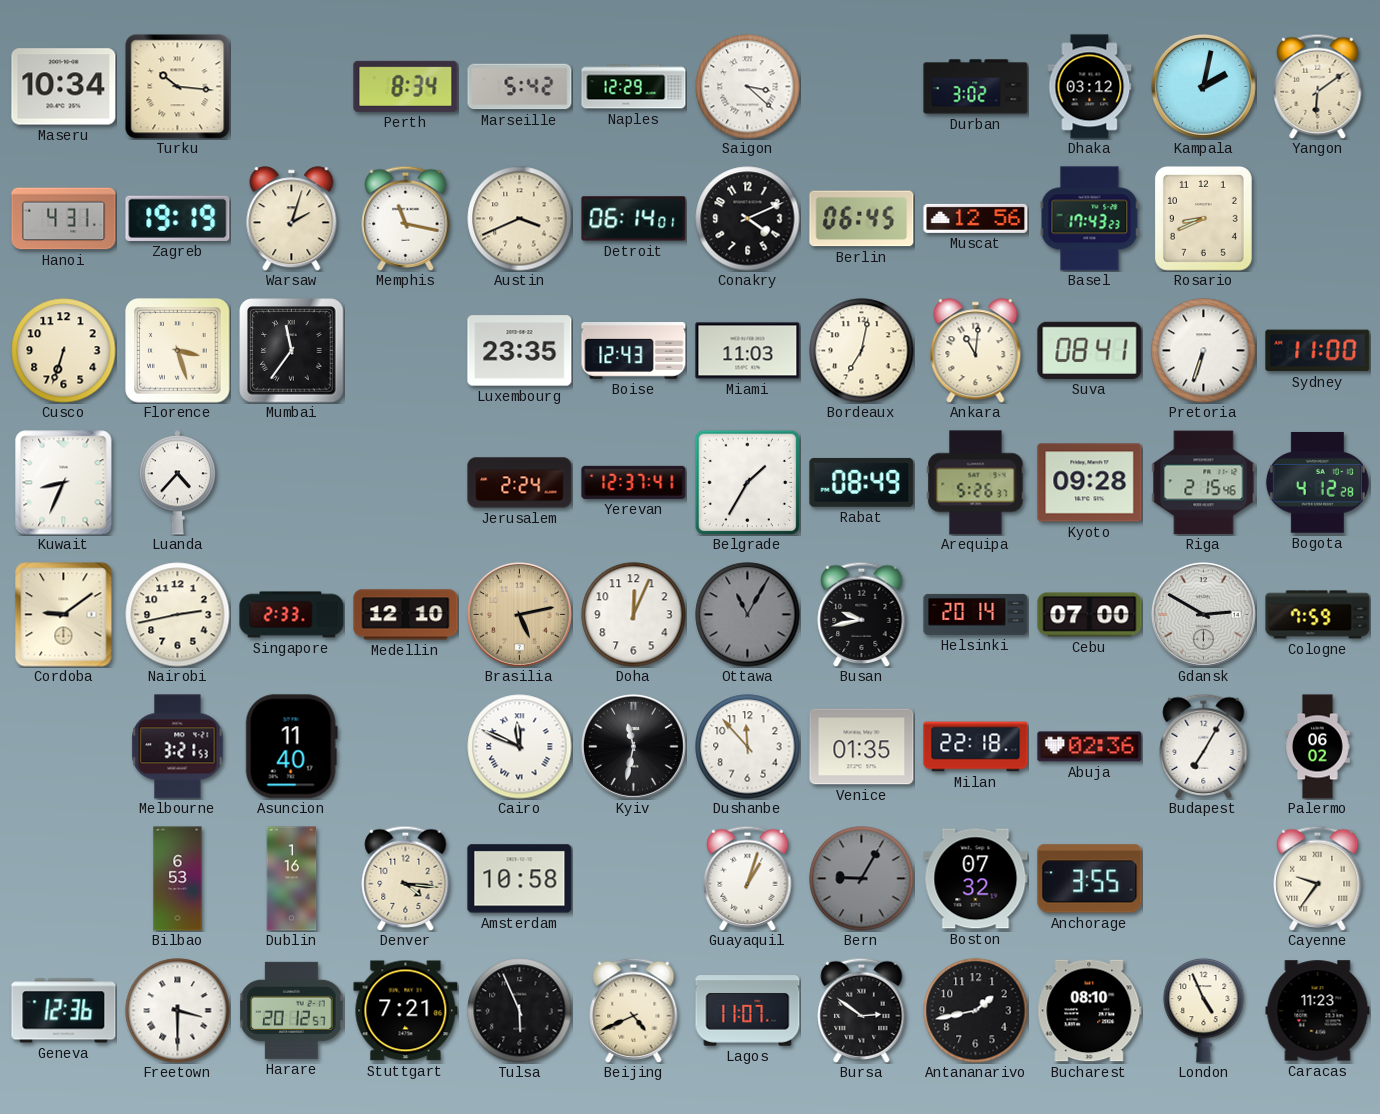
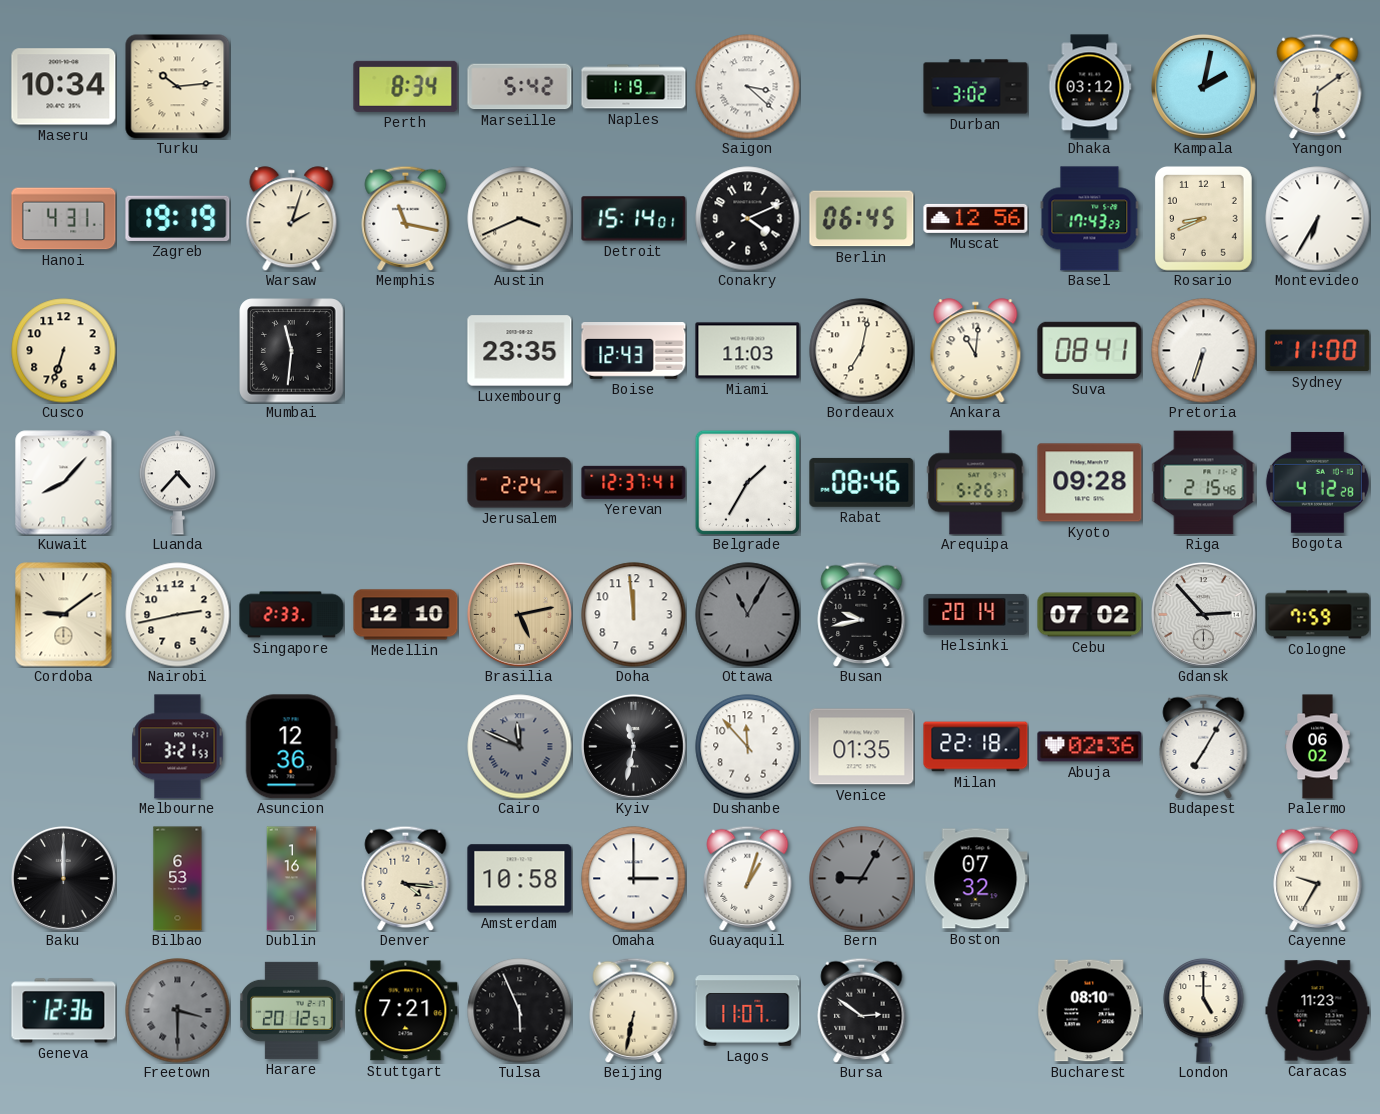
Turku: 10:16 -> 10:14
Naples: 12:29 -> 1:19
Detroit: 06:14 -> 15:14
Montevideo: none -> 6:35
Florence: 3:27 -> none
Mumbai: 11:36 -> 11:31
Kuwait: 8:34 -> 8:07
Rabat: 08:49 -> 08:46
Doha: 12:04 -> 11:59
Cebu: 07:00 -> 07:02
Gdansk: 2:50 -> 2:53
Asuncion: 11:40 -> 12:36
Cairo dial: white -> grey
Baku: none -> 12:00
Omaha: none -> 3:00
Anchorage: 3:55 -> none
Cayenne: 9:36 -> 9:35
Freetown dial: white -> grey
Beijing: 4:41 -> 6:32
Antananarivo: 1:43 -> none
London: 4:56 -> 5:00
